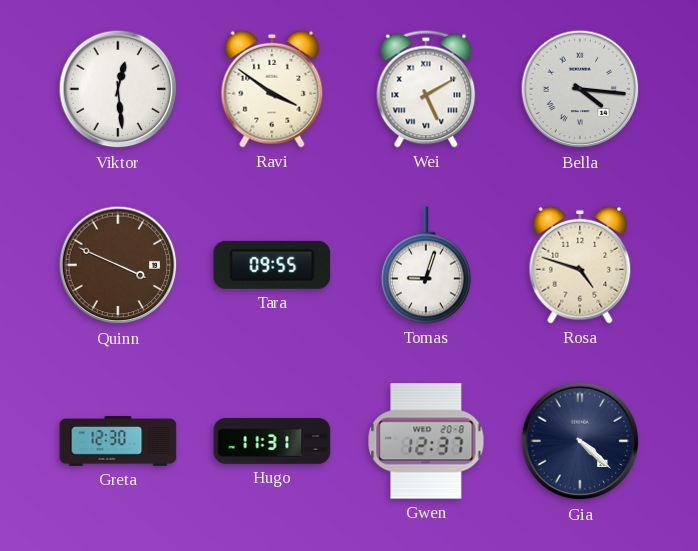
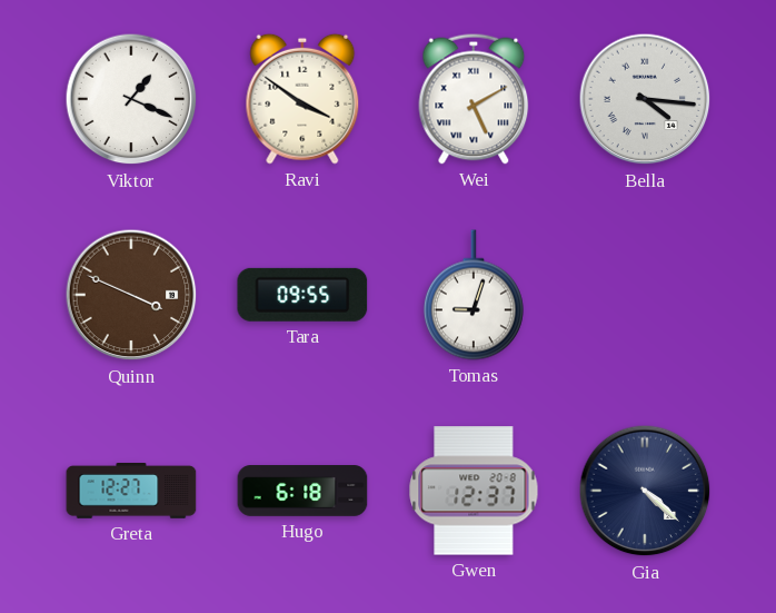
Viktor: 12:29 -> 1:19
Rosa: 4:48 -> none
Greta: 12:30 -> 12:27
Hugo: 11:31 -> 6:18
